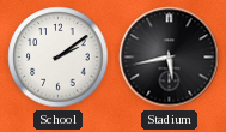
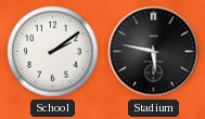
Stadium: 5:43 -> 5:47
